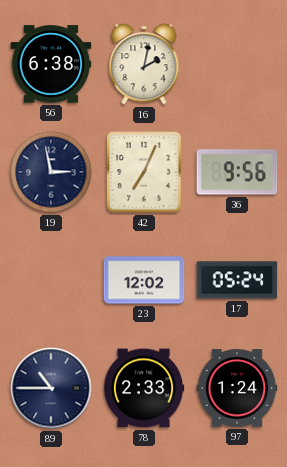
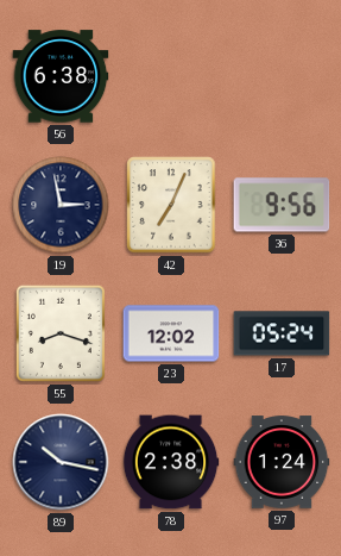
16: 2:02 -> none
55: none -> 8:18
89: 10:45 -> 10:17
78: 2:33 -> 2:38
